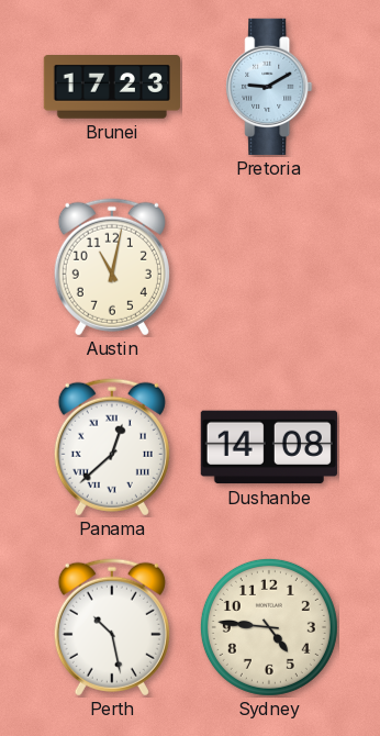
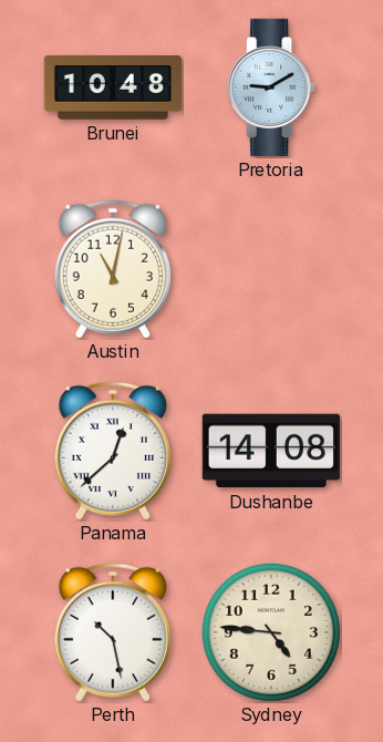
Brunei: 17:23 -> 10:48
